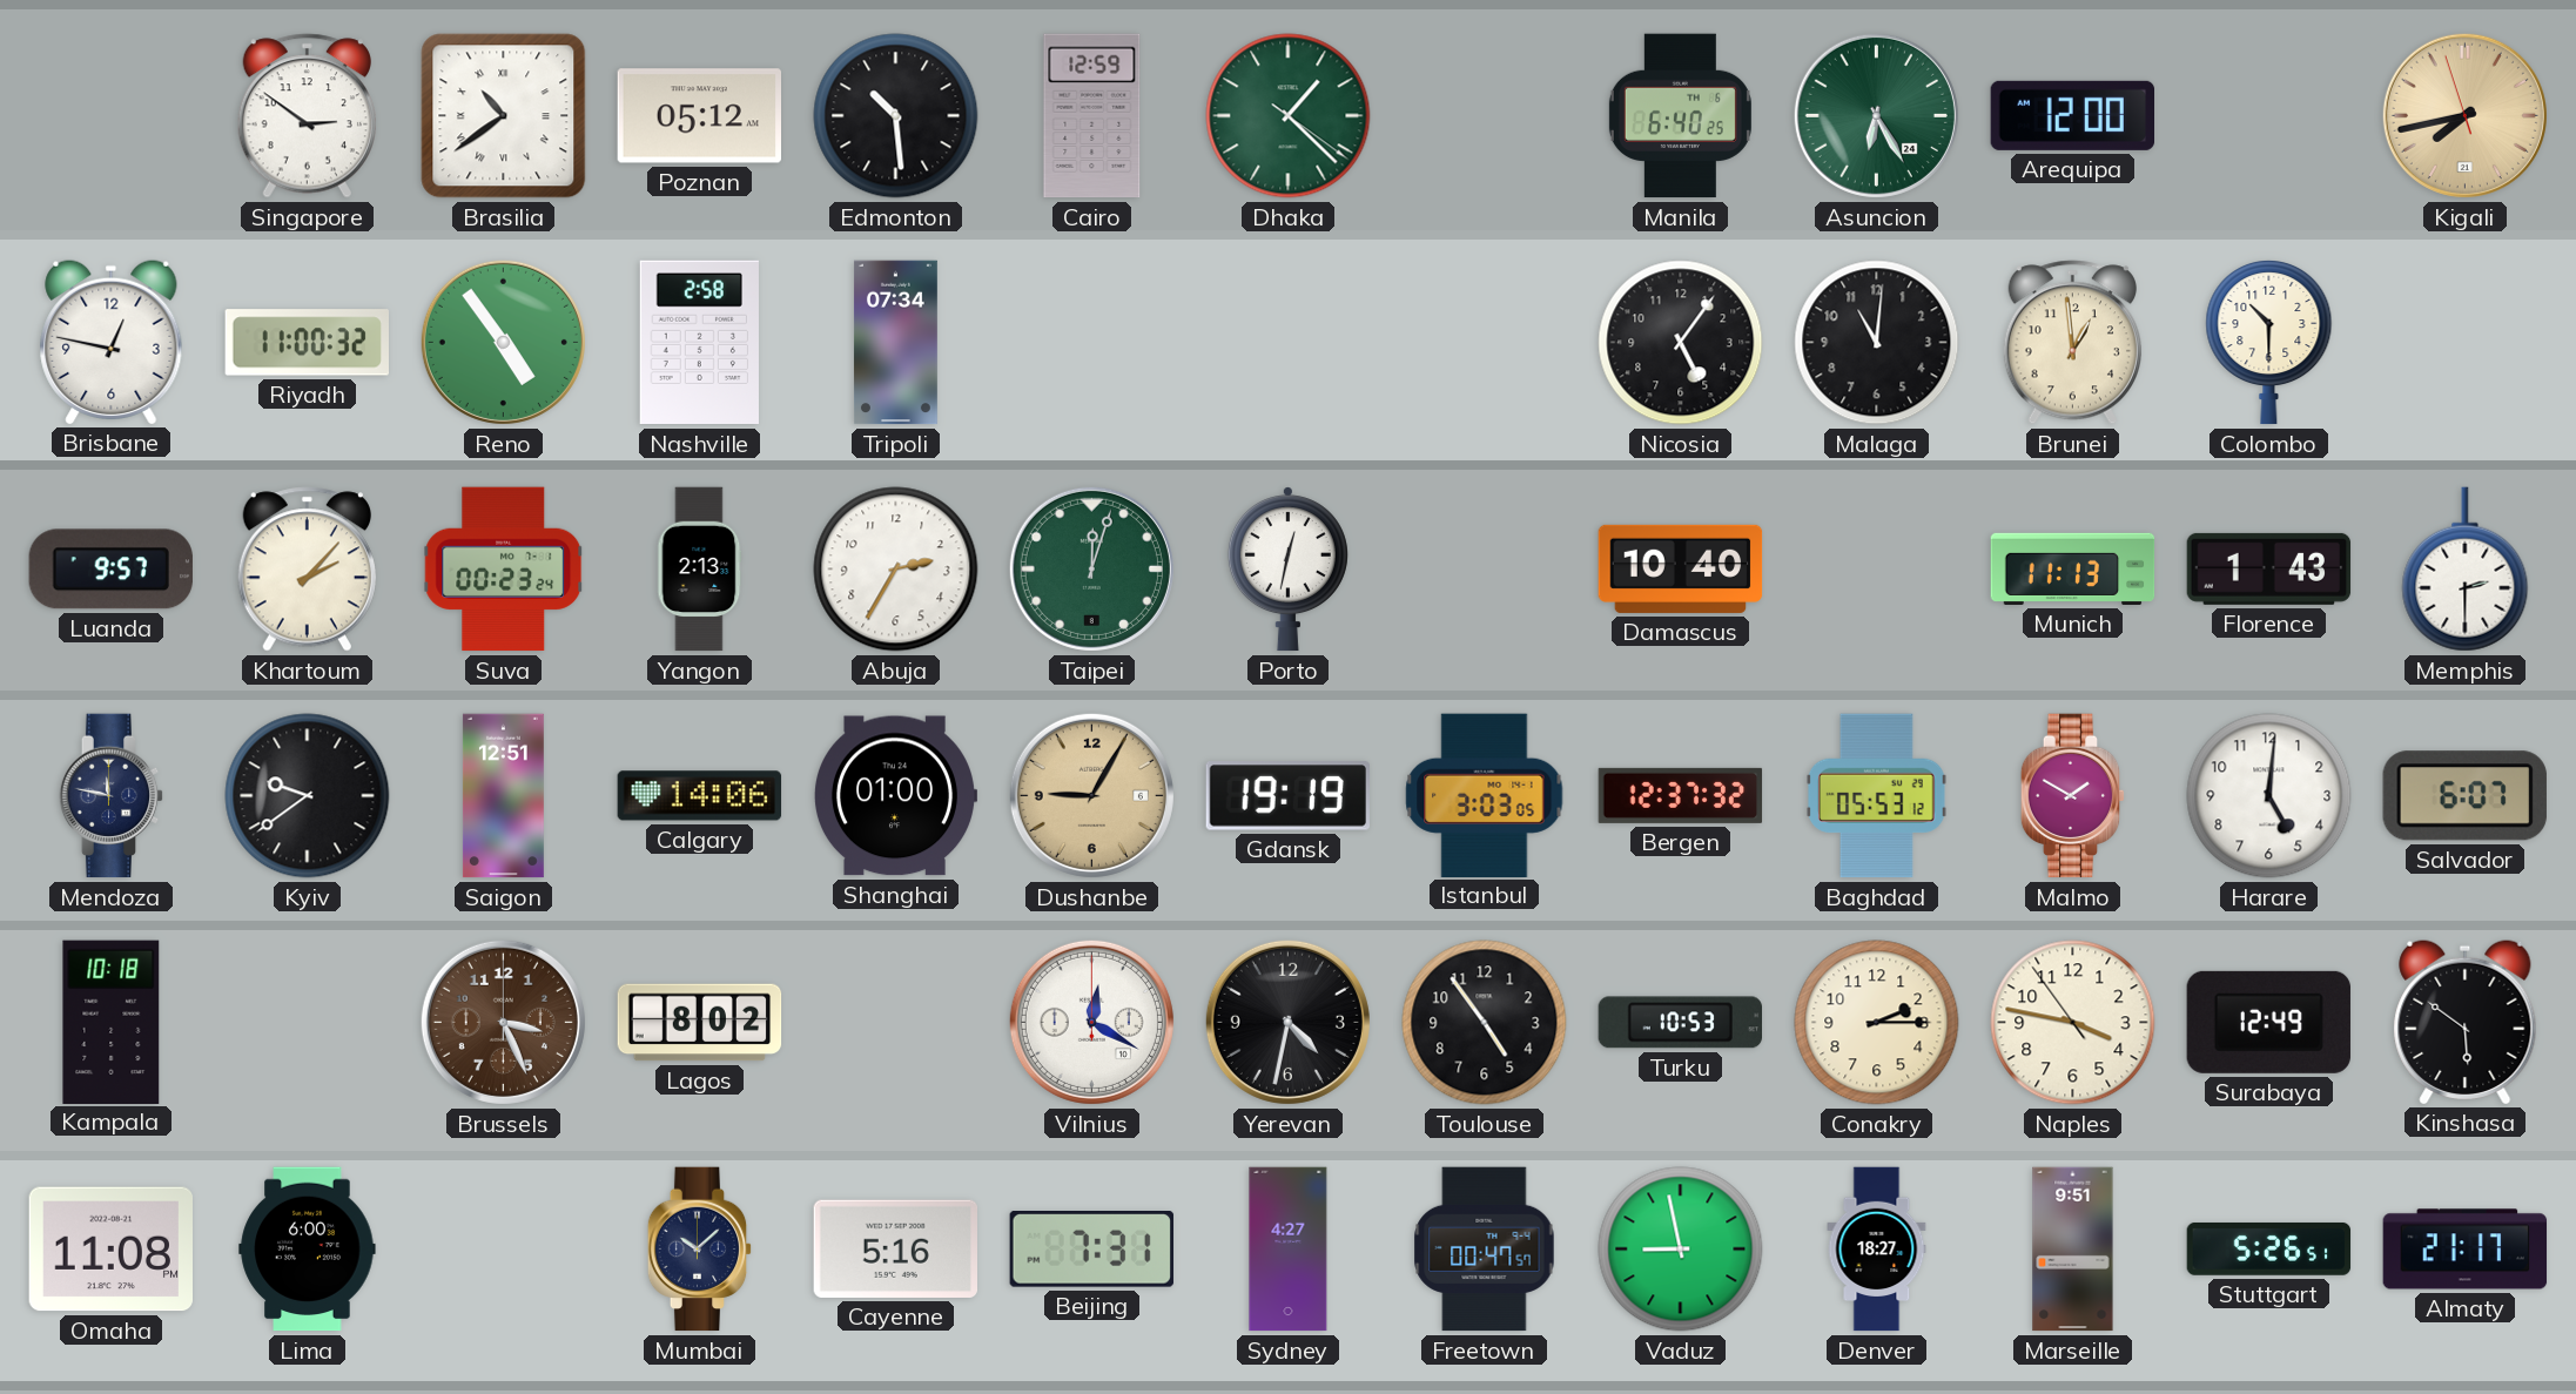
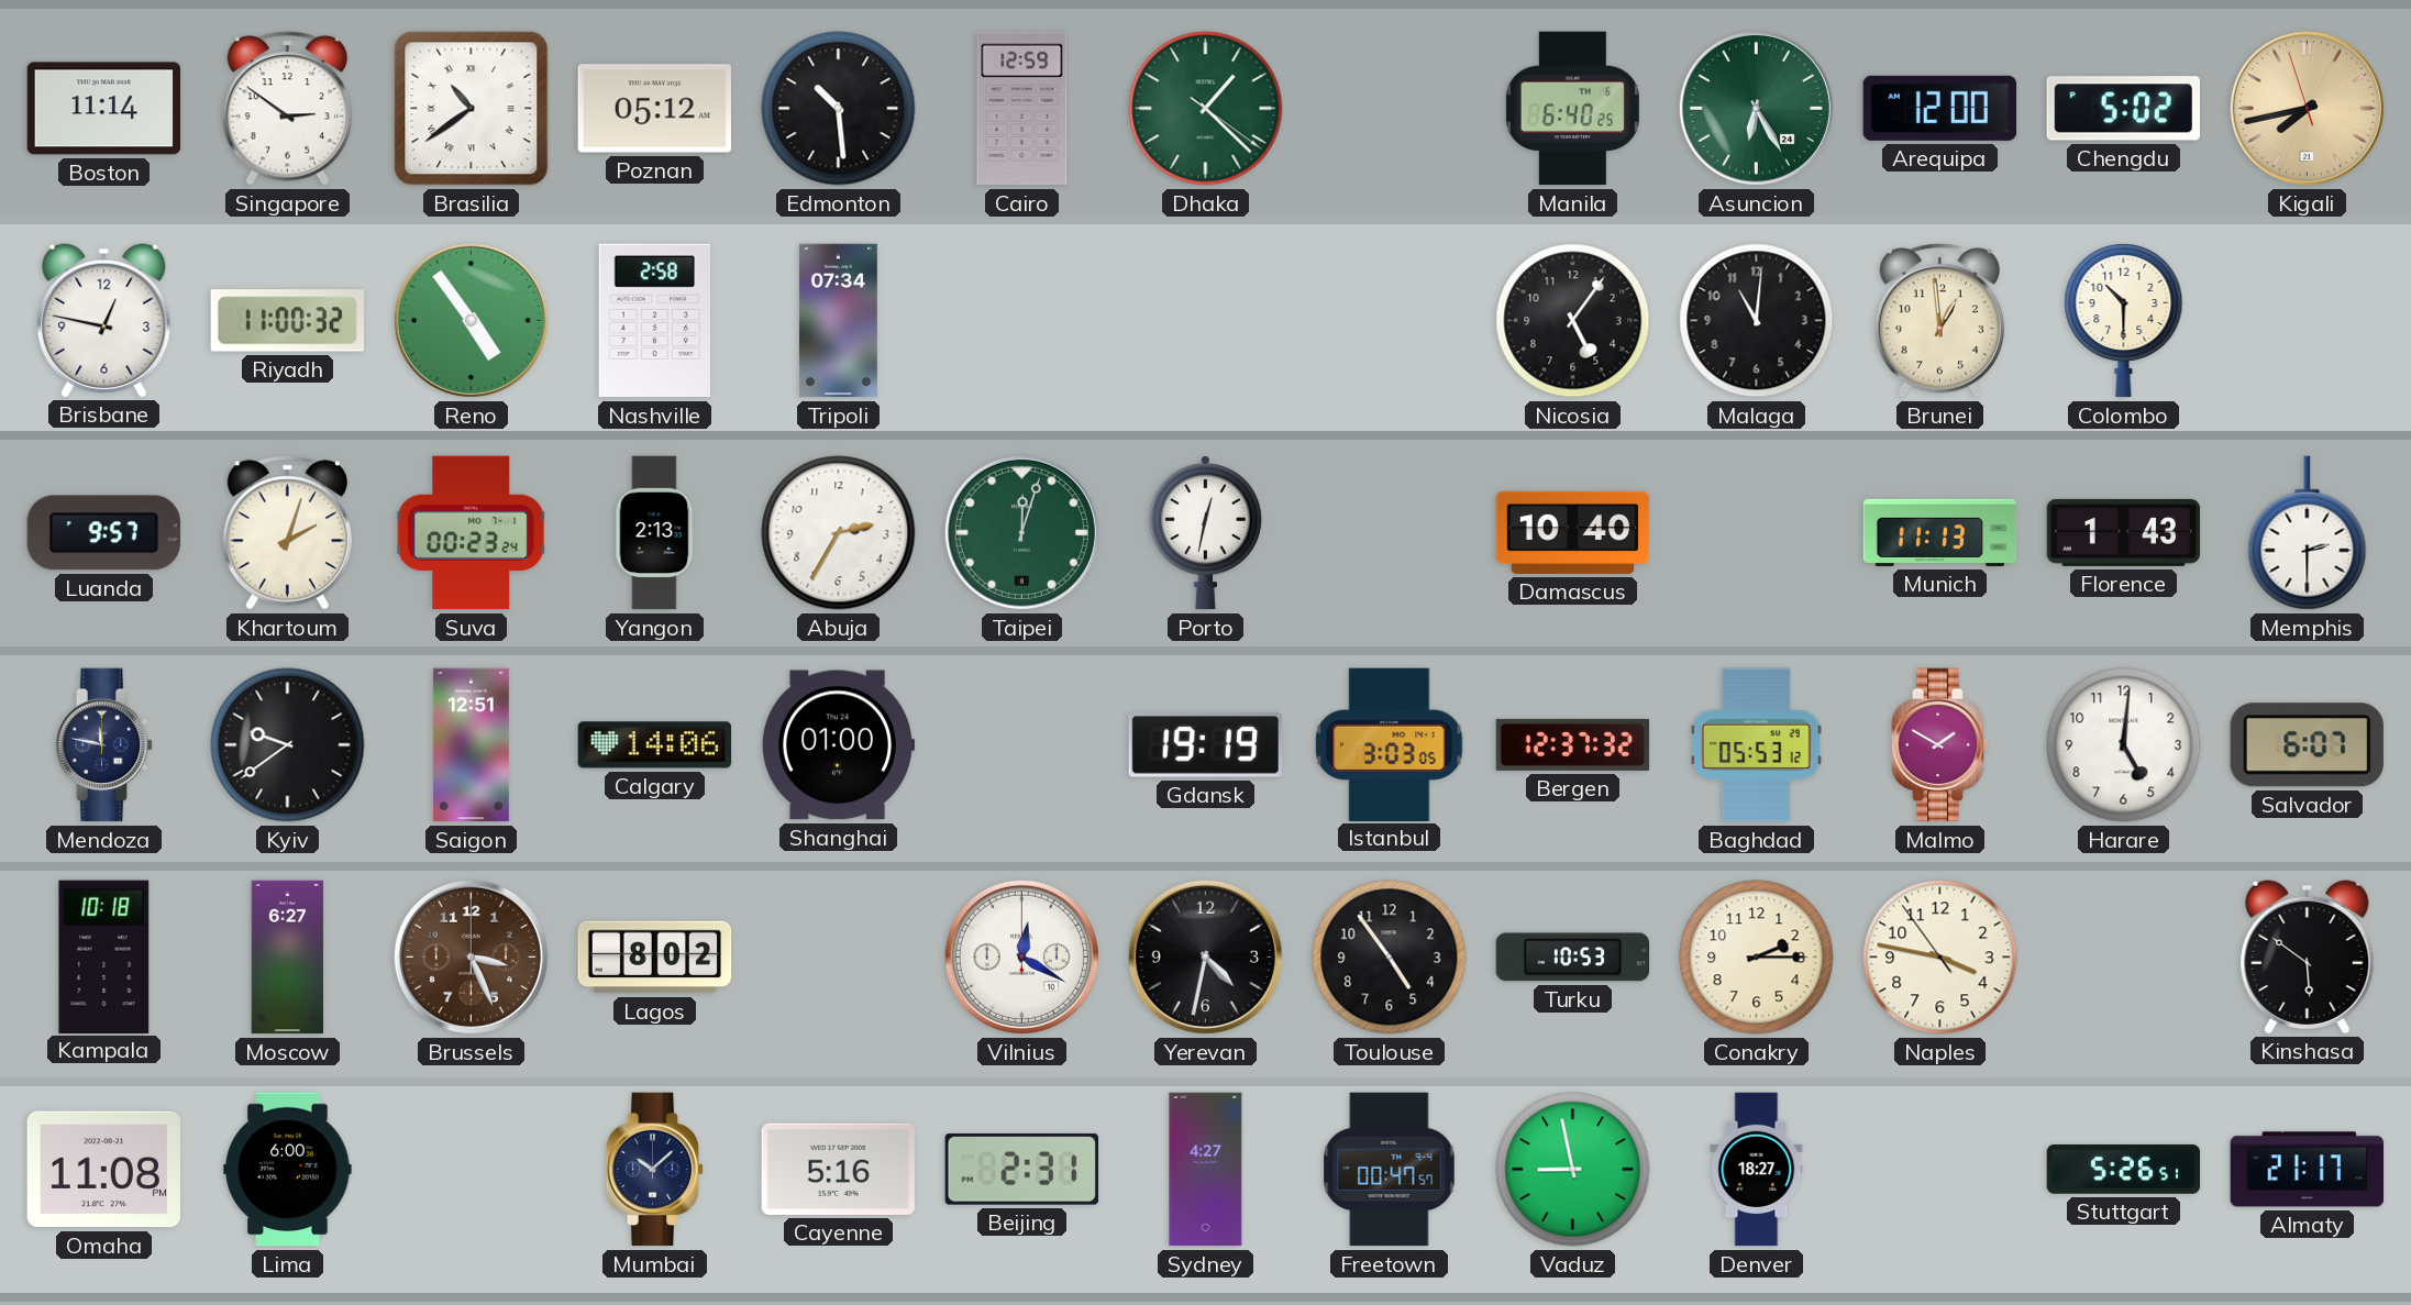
Boston: none -> 11:14
Chengdu: none -> 5:02
Khartoum: 2:07 -> 2:03
Dushanbe: 9:05 -> none
Moscow: none -> 6:27
Surabaya: 12:49 -> none
Beijing: 7:31 -> 2:31
Marseille: 9:51 -> none
